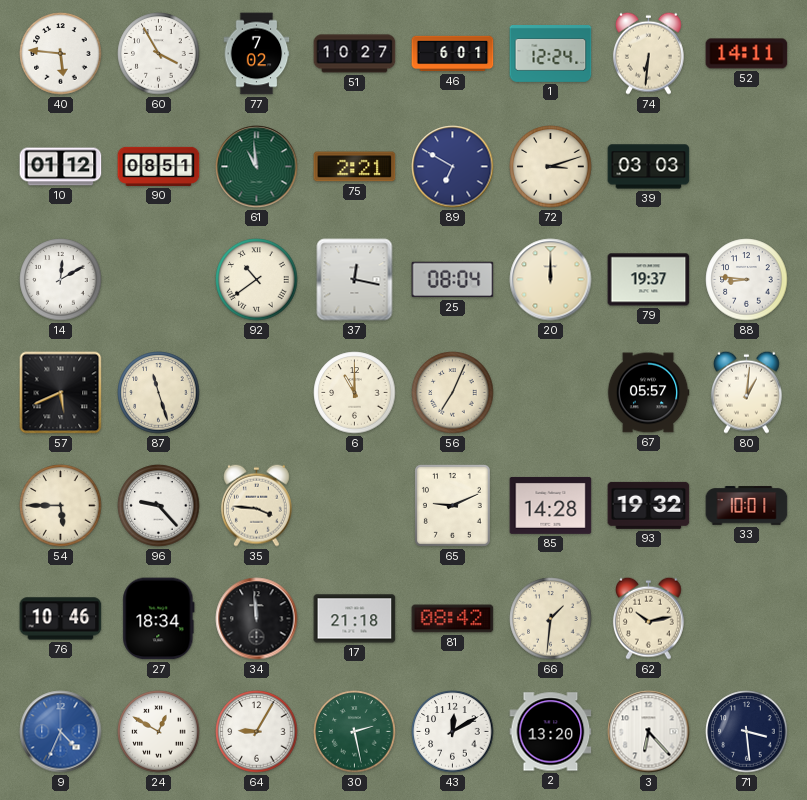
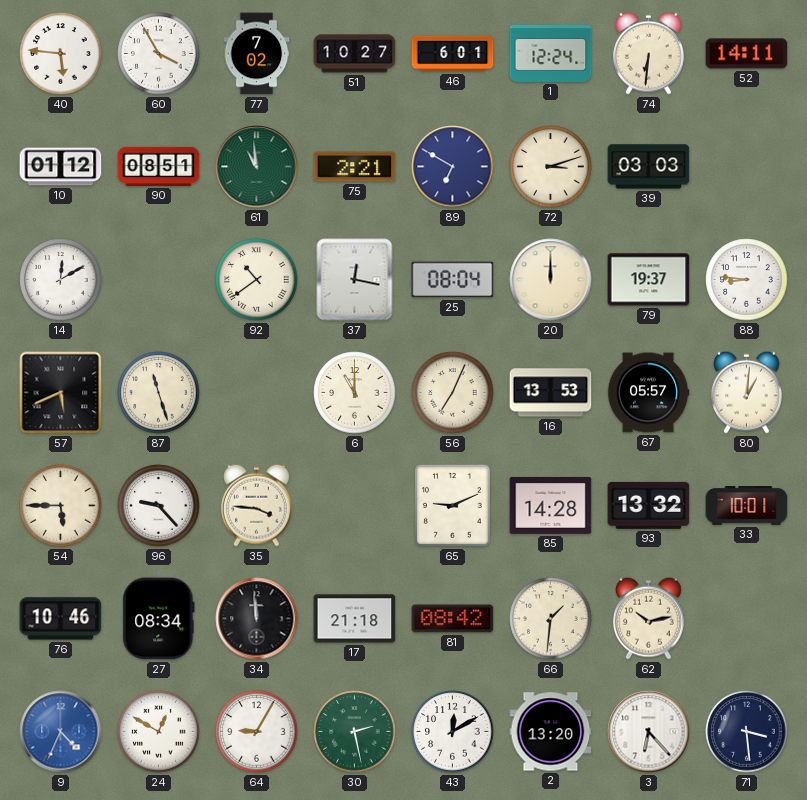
16: none -> 13:53
93: 19:32 -> 13:32
27: 18:34 -> 08:34
